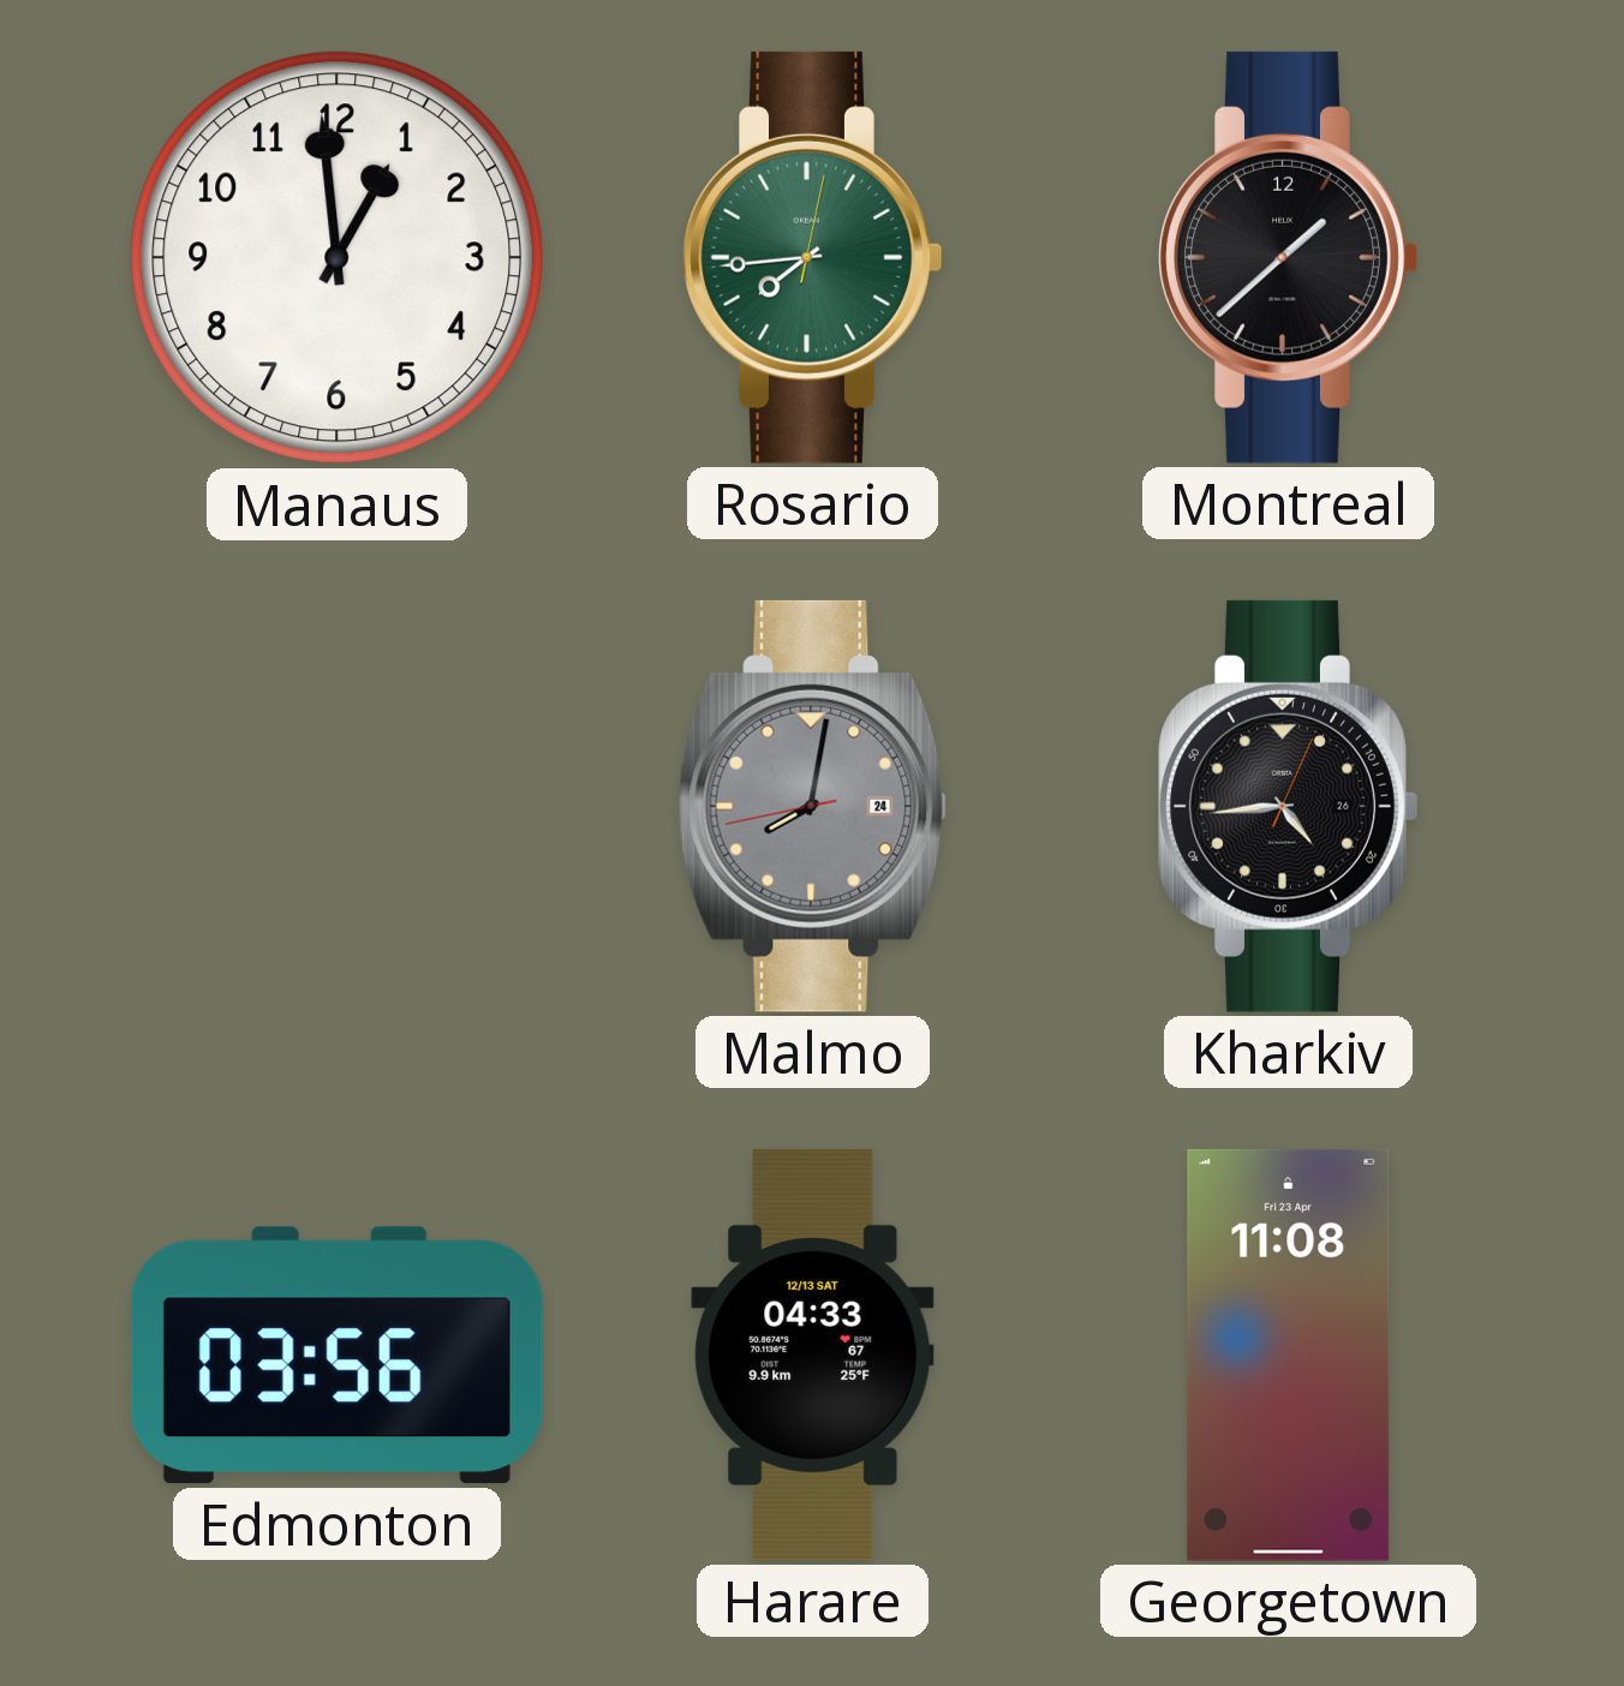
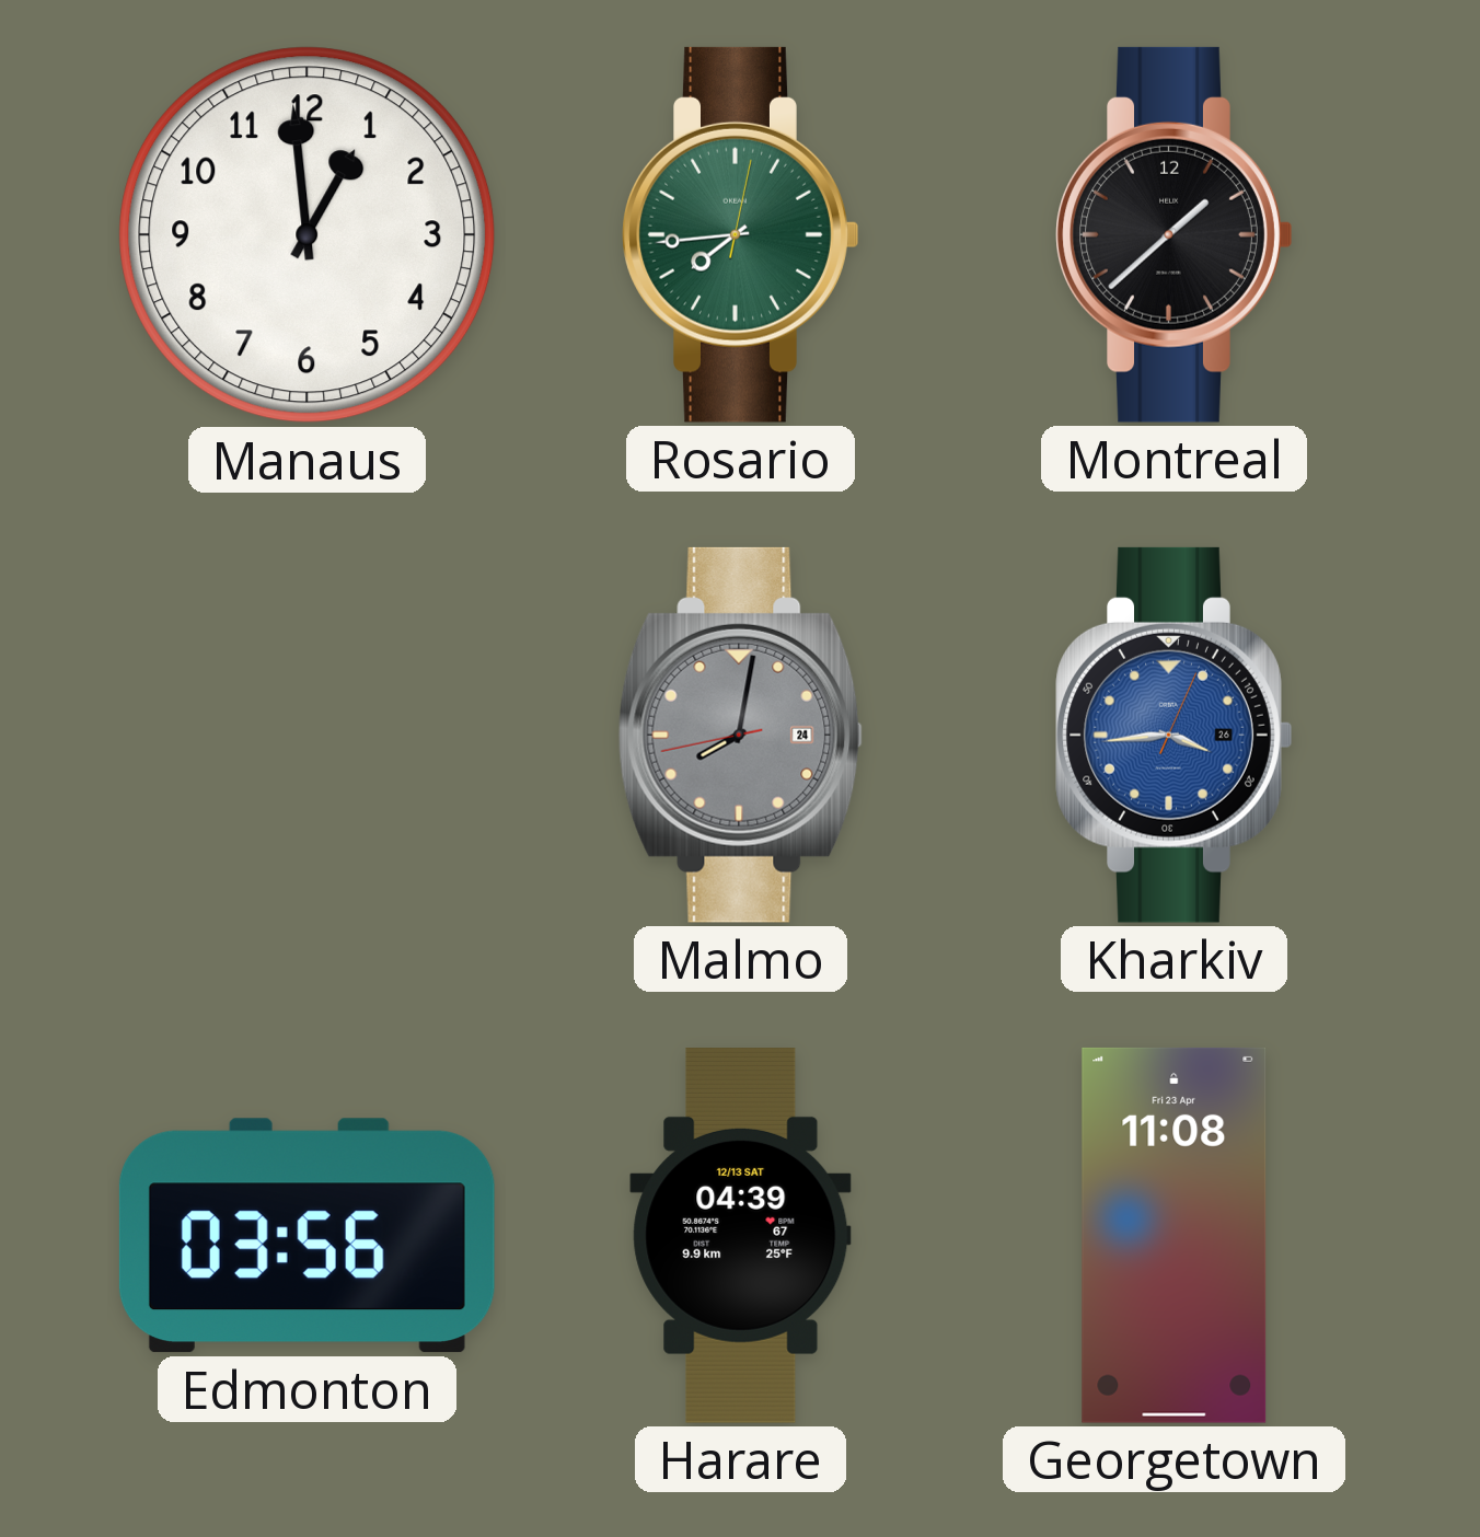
Kharkiv: 4:44 -> 3:44
Kharkiv dial: black -> blue
Harare: 04:33 -> 04:39
